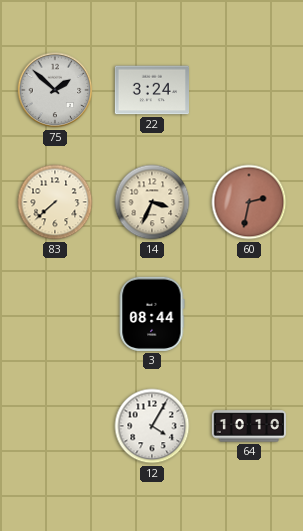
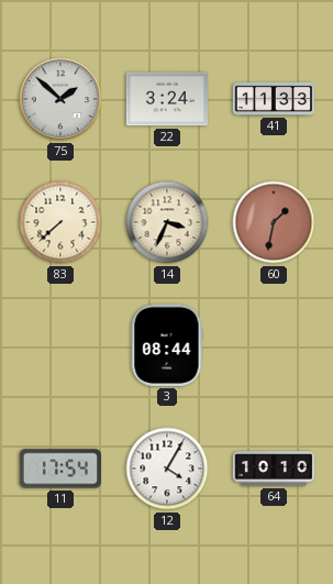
41: none -> 11:33
60: 2:32 -> 1:32
11: none -> 17:54
